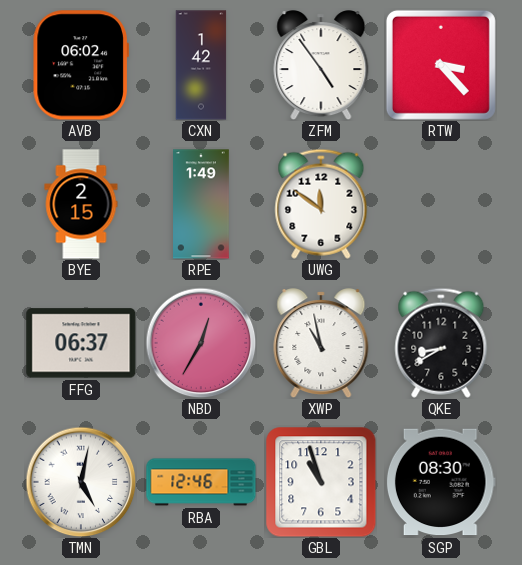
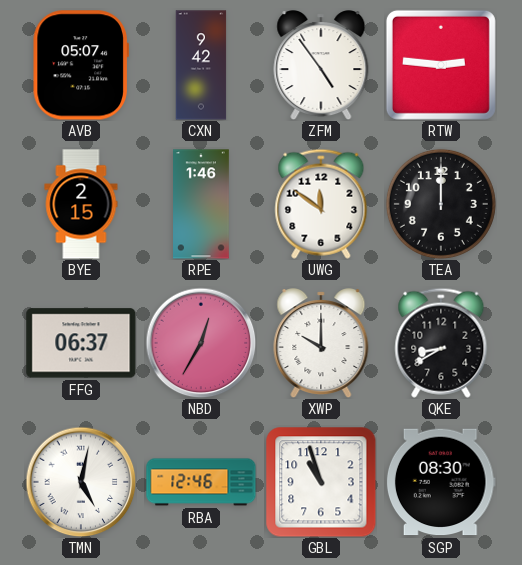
AVB: 06:02 -> 05:07
CXN: 1:42 -> 9:42
RTW: 3:23 -> 2:46
RPE: 1:49 -> 1:46
TEA: none -> 12:00
XWP: 10:58 -> 10:00
